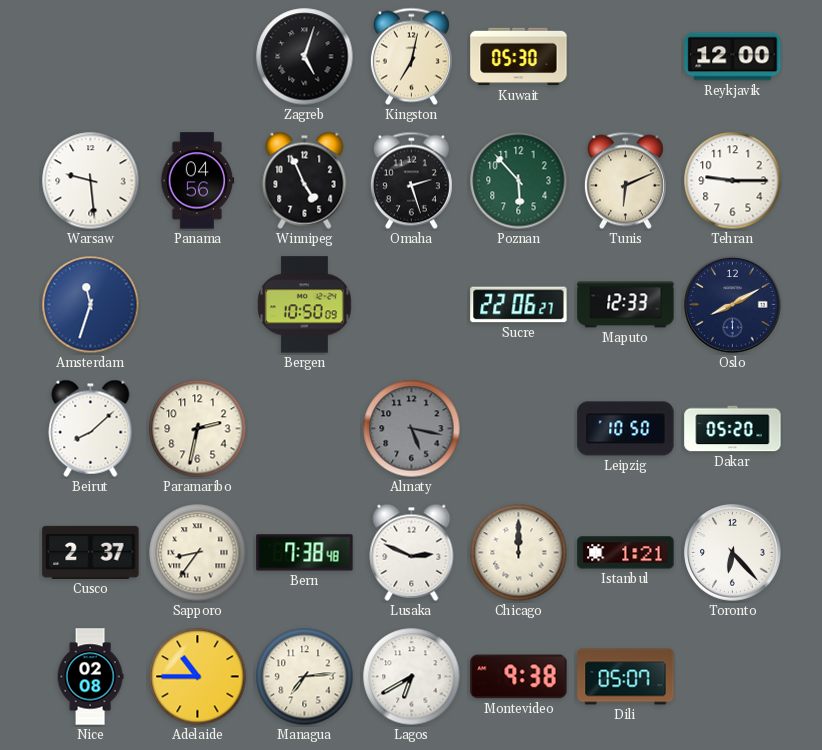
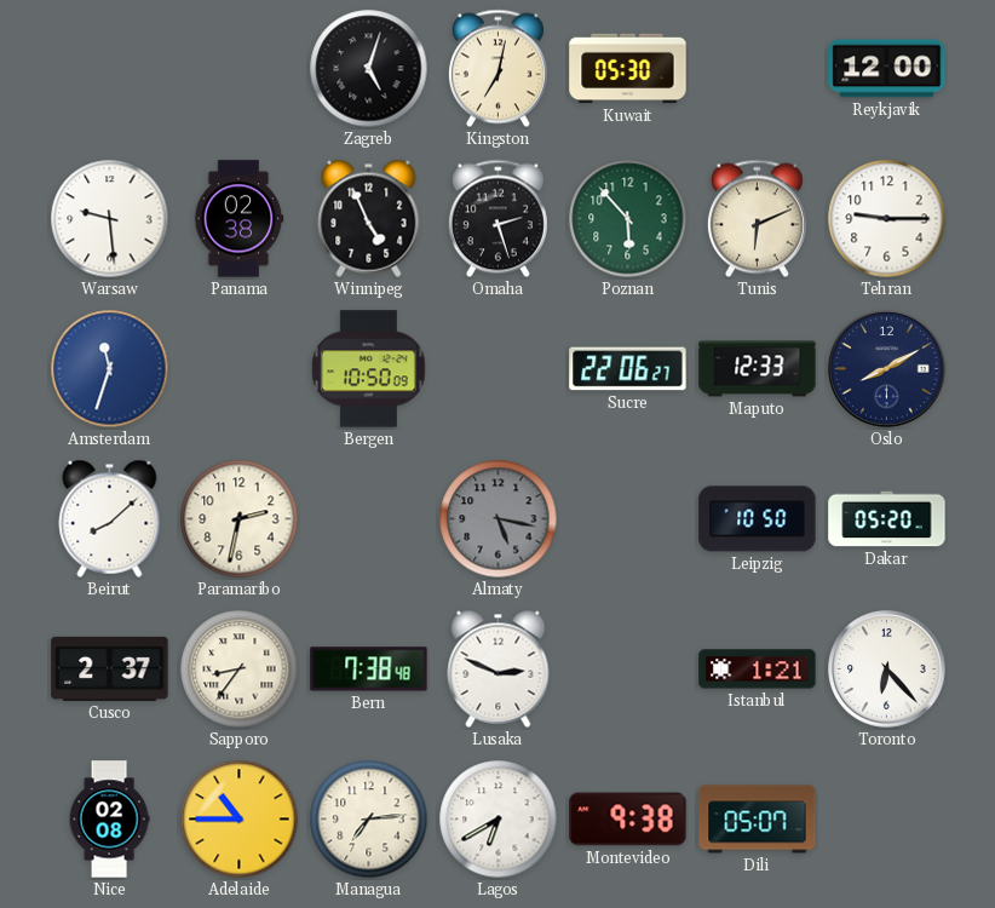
Panama: 04:56 -> 02:38
Chicago: 12:00 -> none
